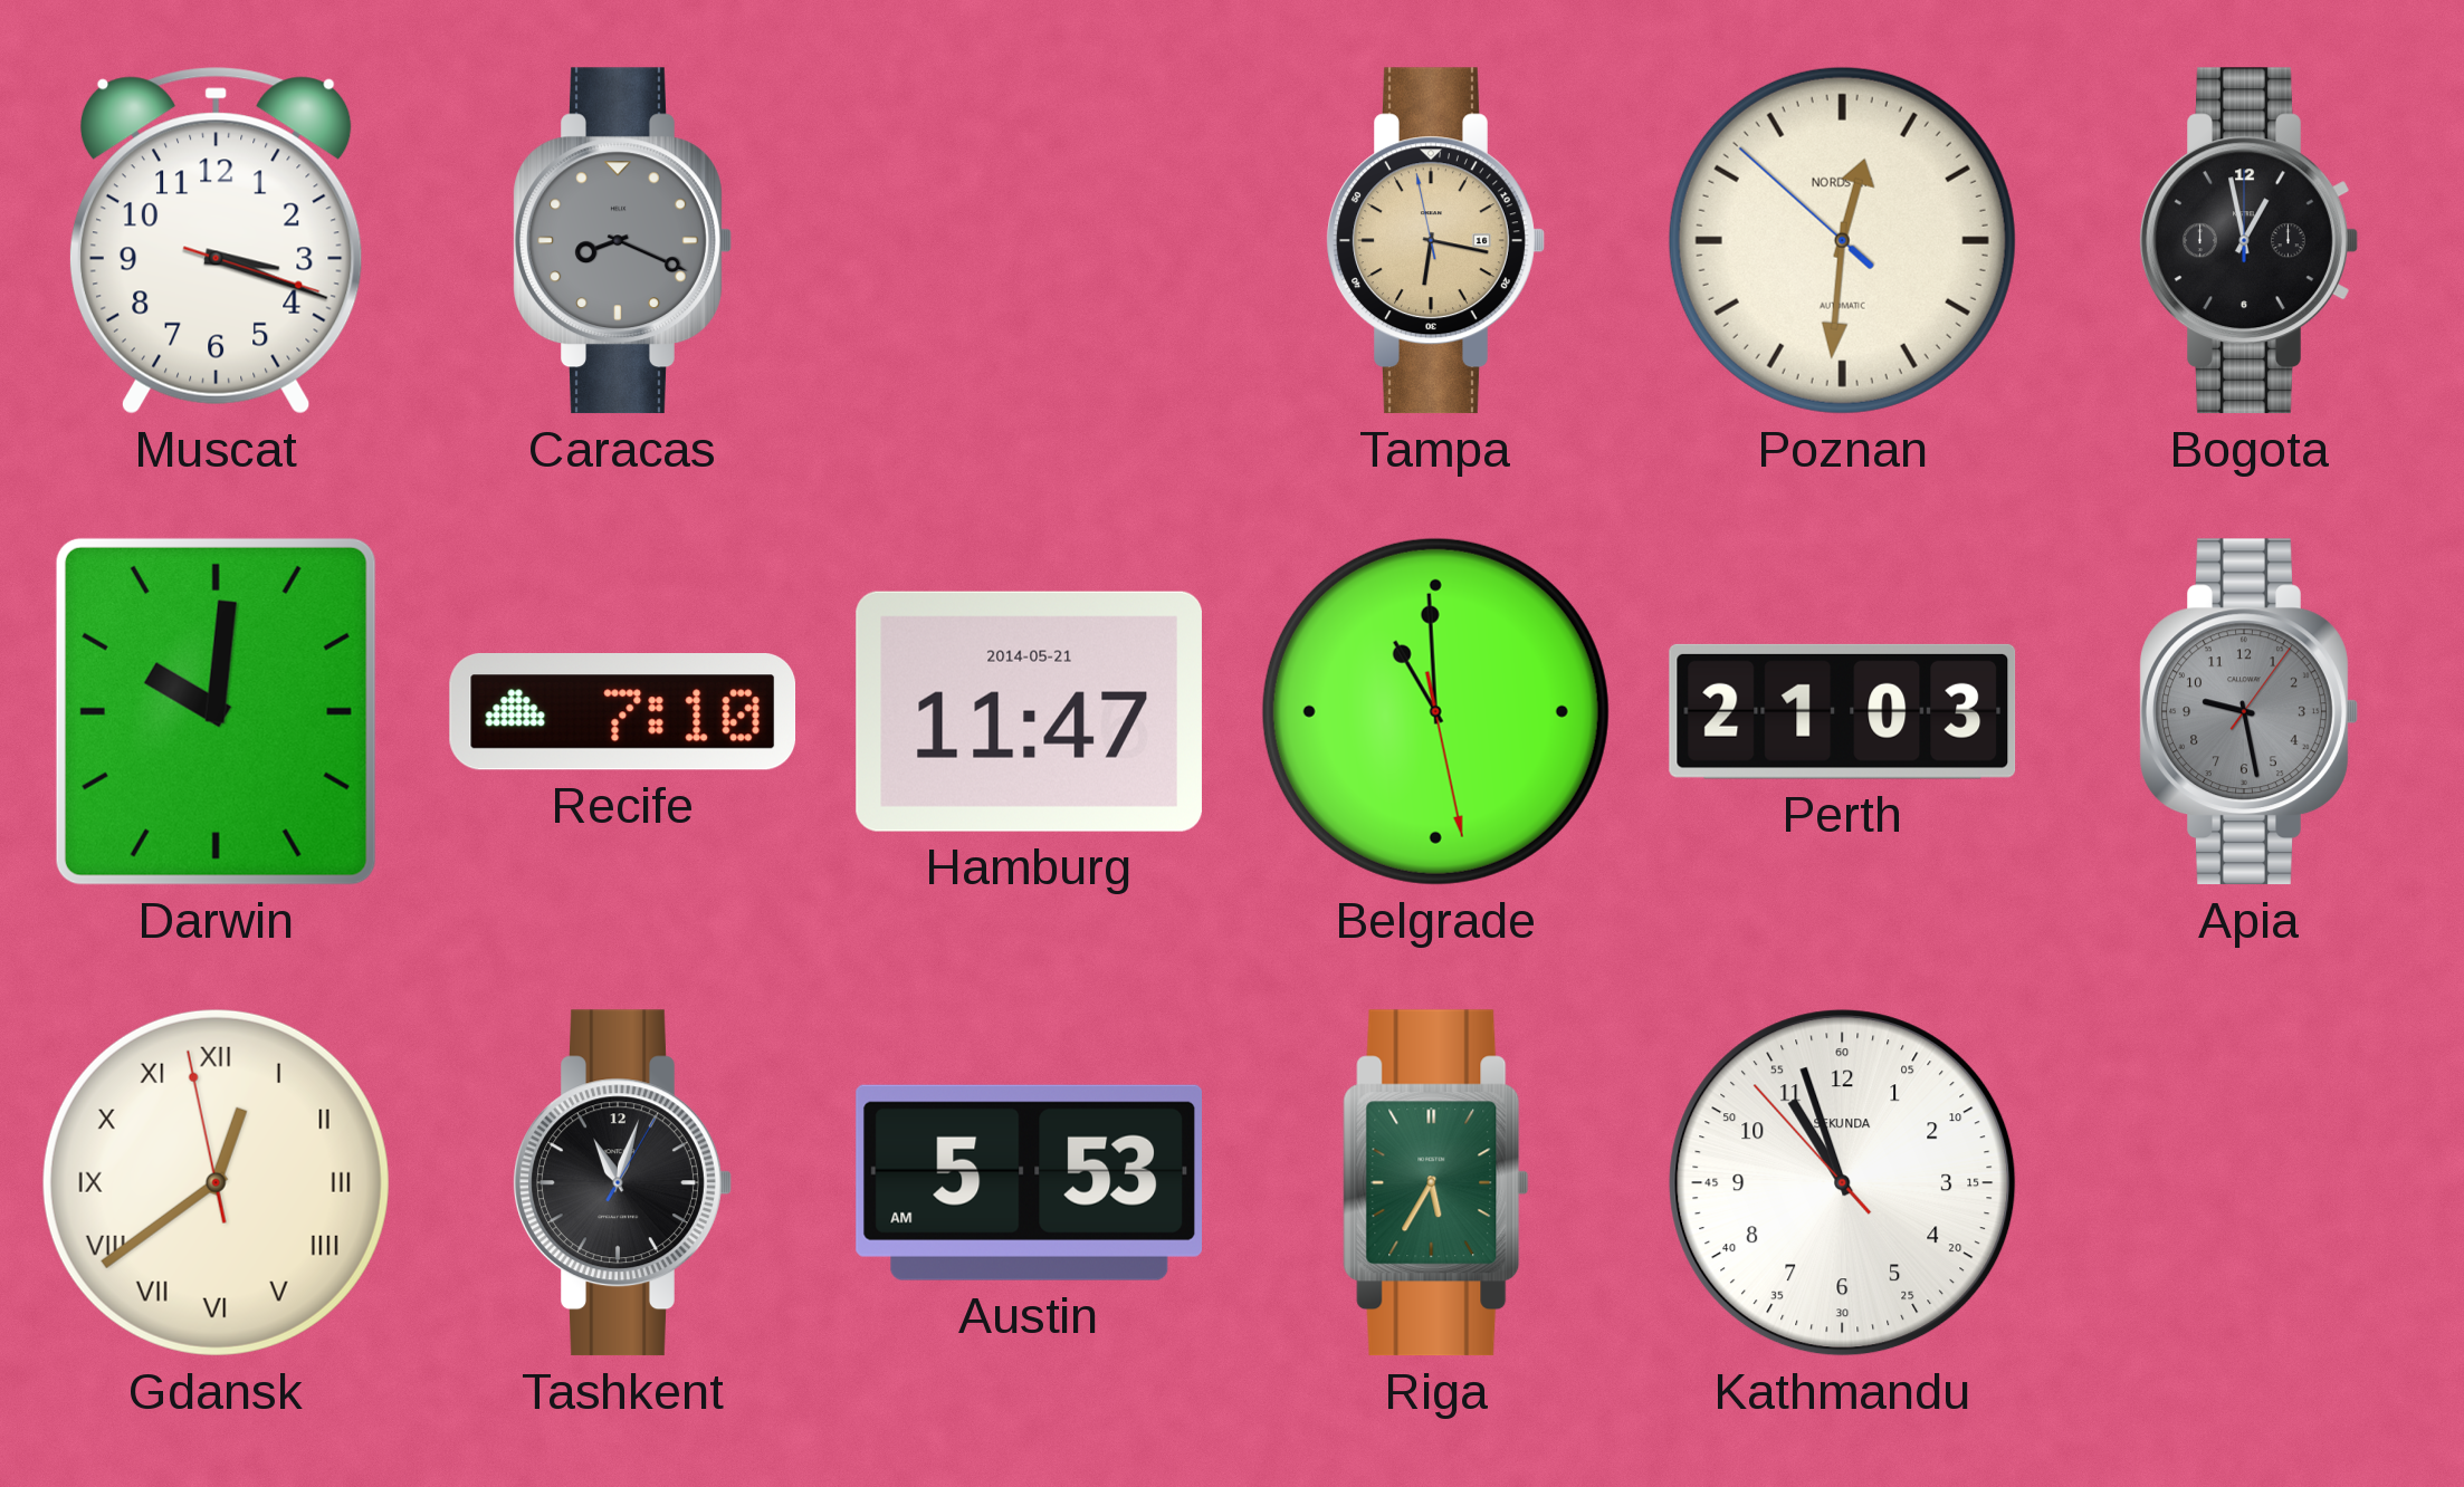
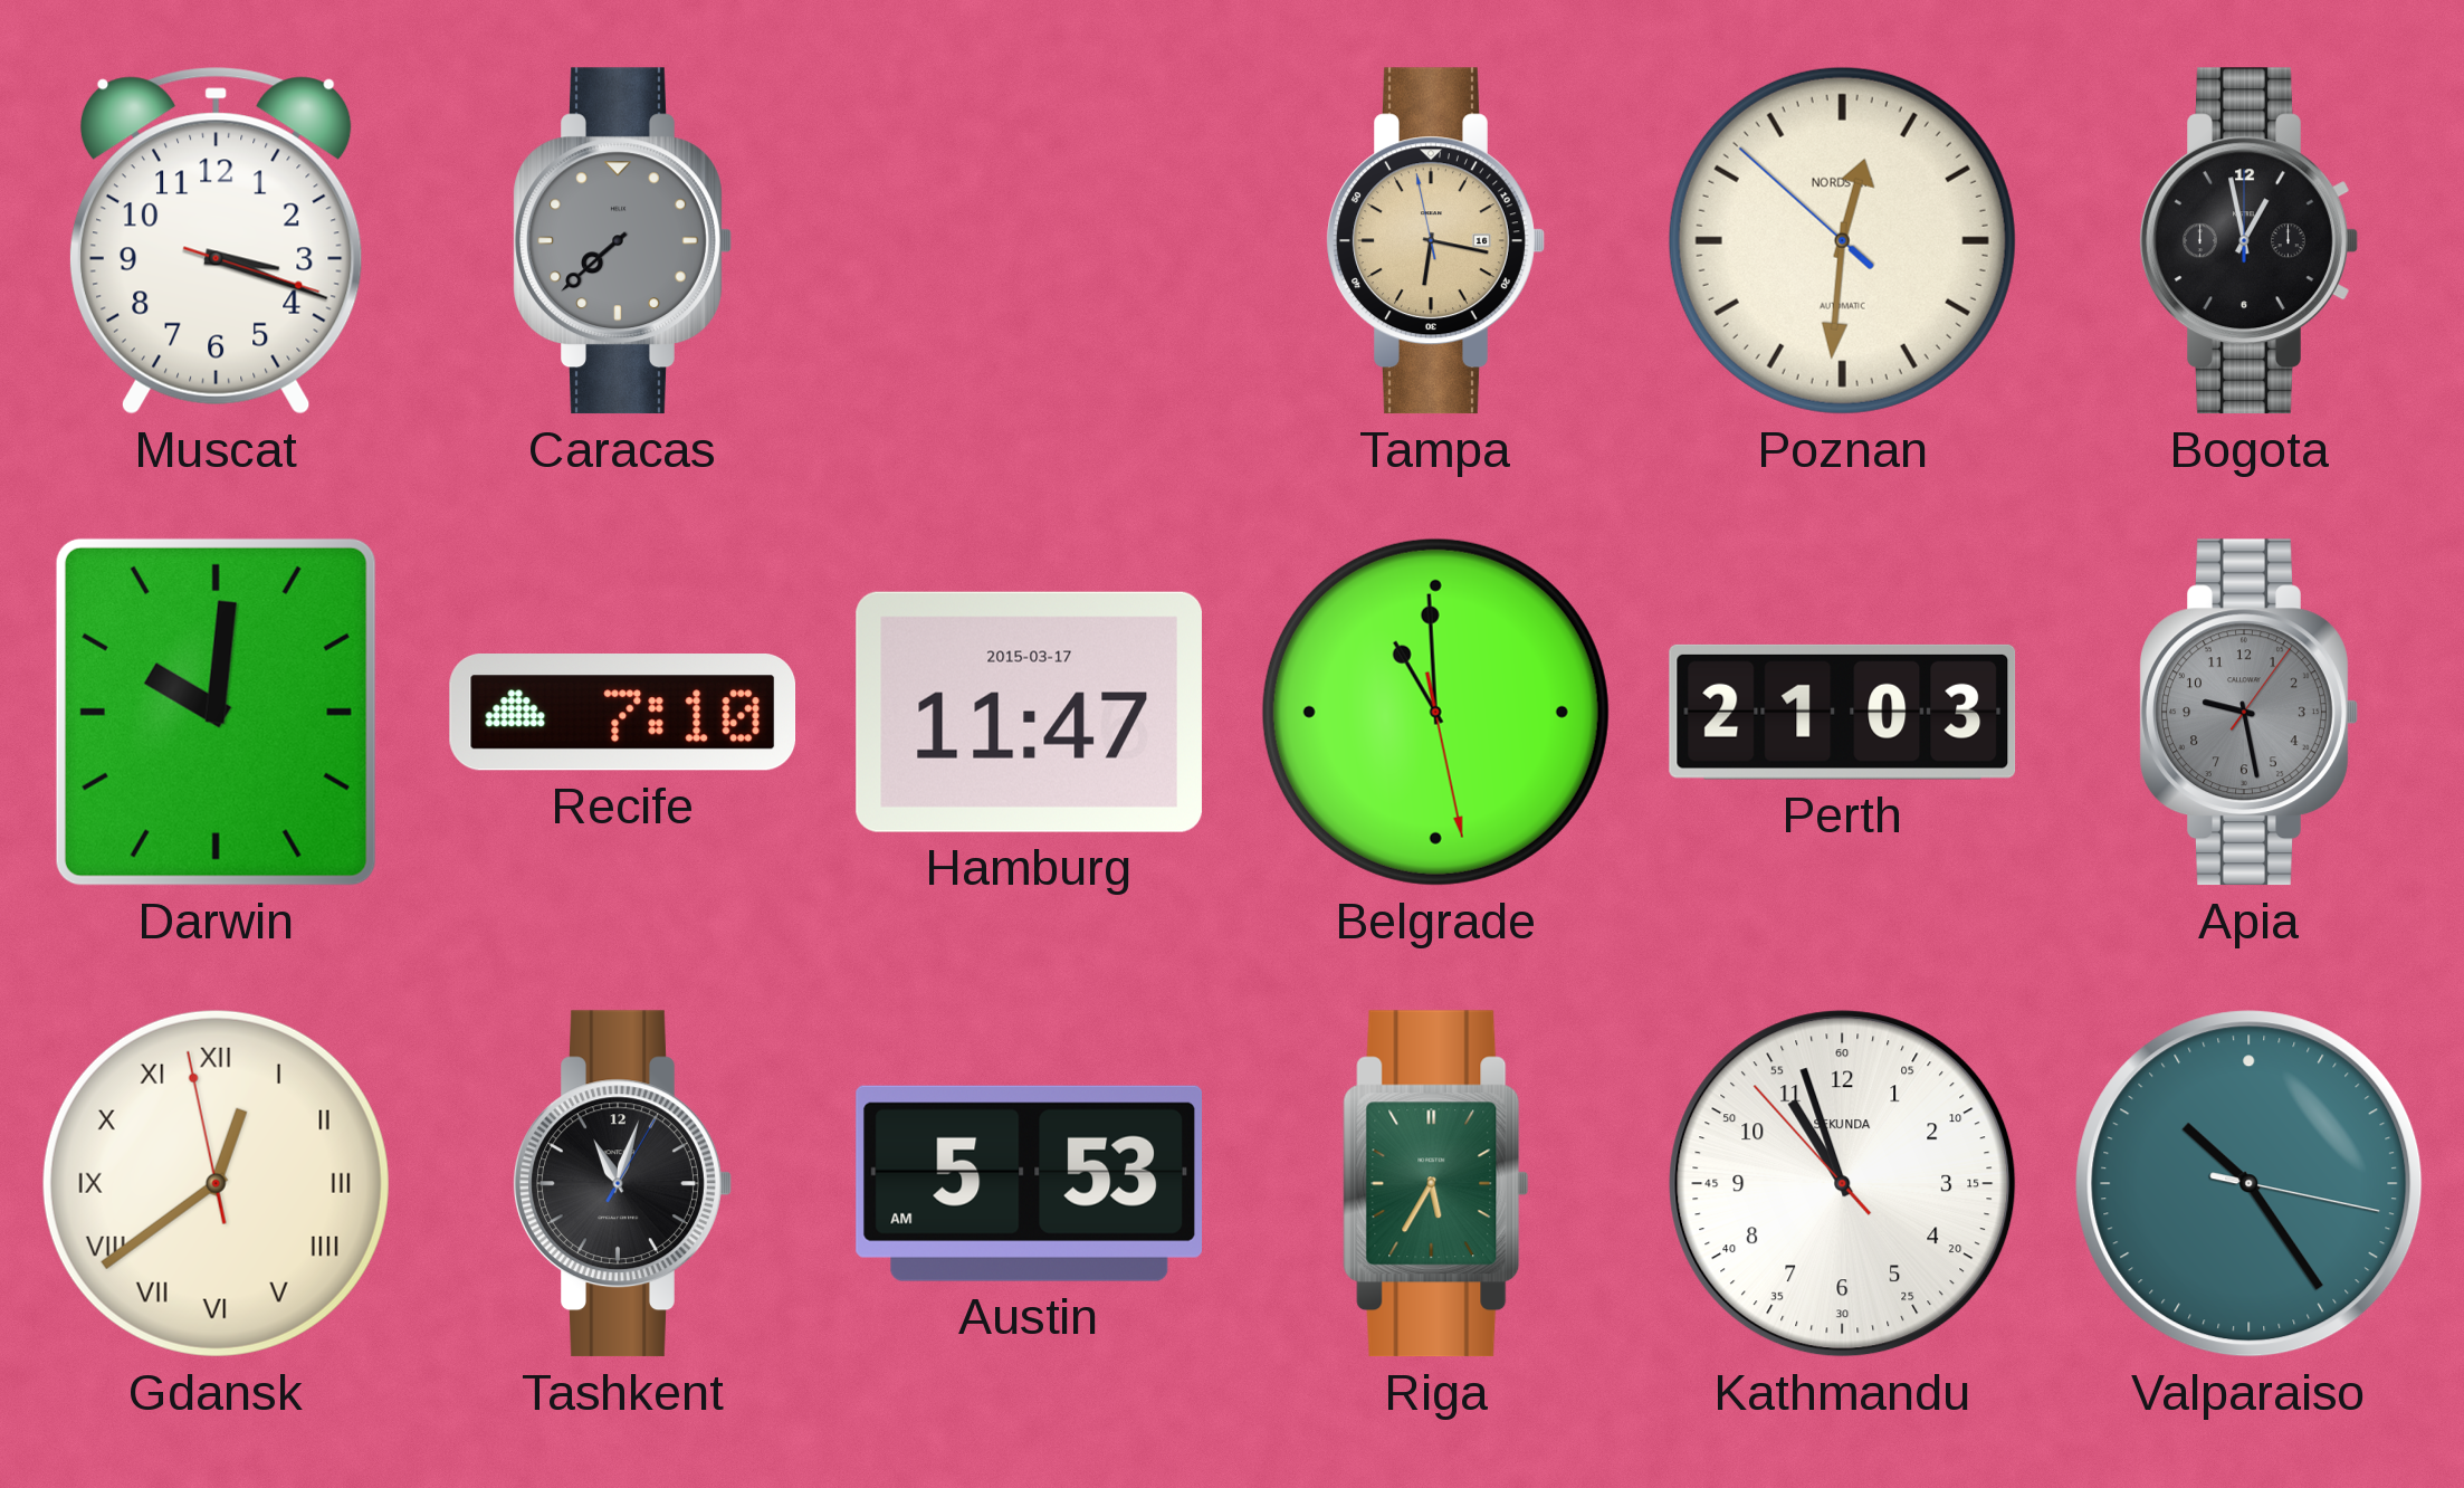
Caracas: 8:19 -> 7:38
Hamburg date: 2014-05-21 -> 2015-03-17
Valparaiso: none -> 10:24
